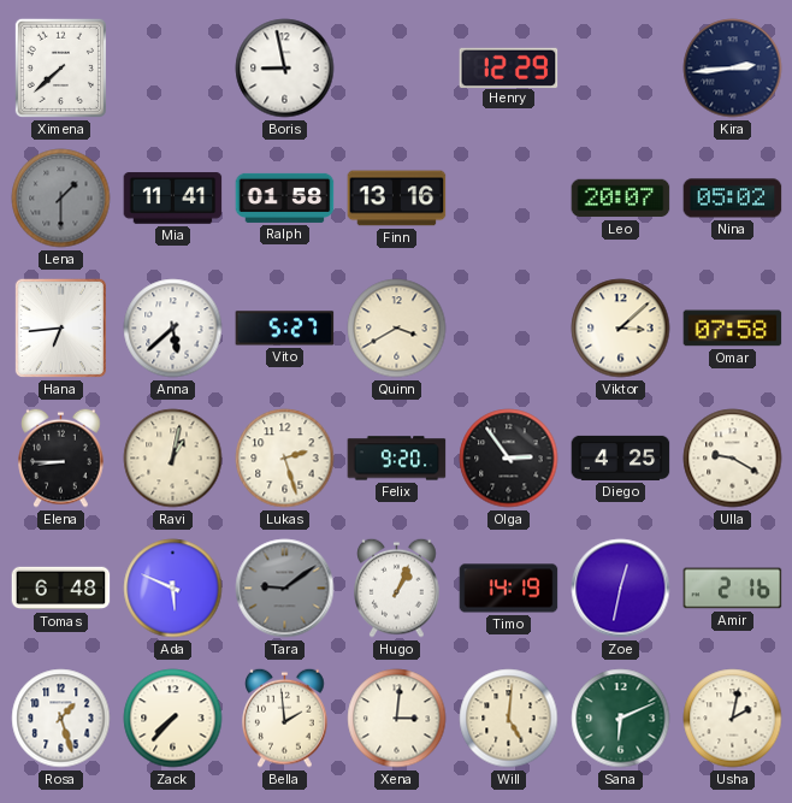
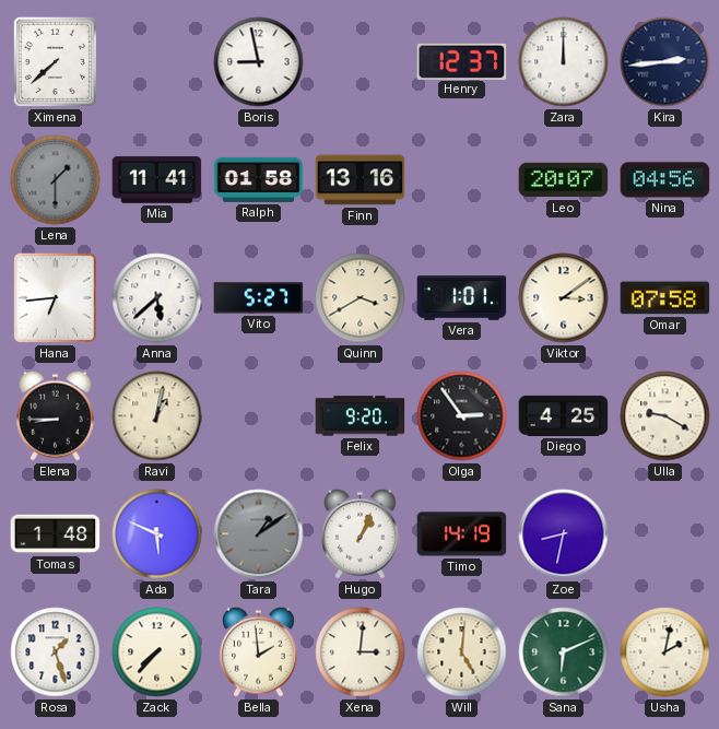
Henry: 12:29 -> 12:37
Zara: none -> 12:00
Nina: 05:02 -> 04:56
Vera: none -> 1:01
Viktor: 3:08 -> 3:09
Lukas: 2:27 -> none
Tomas: 6:48 -> 1:48
Tara: 9:09 -> 1:09
Zoe: 12:32 -> 8:32
Amir: 2:16 -> none
